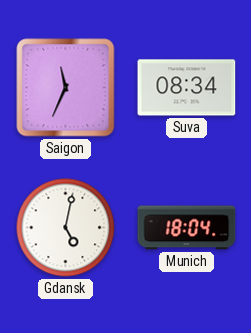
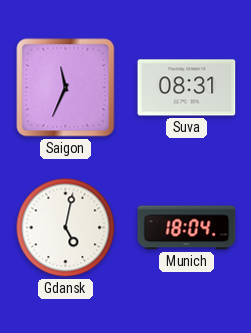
Suva: 08:34 -> 08:31
